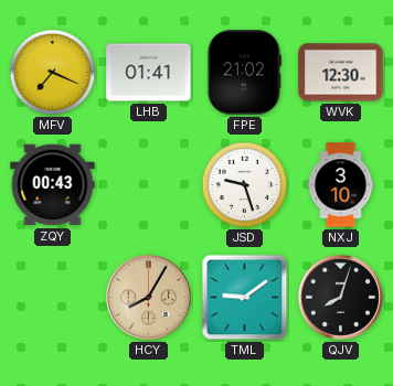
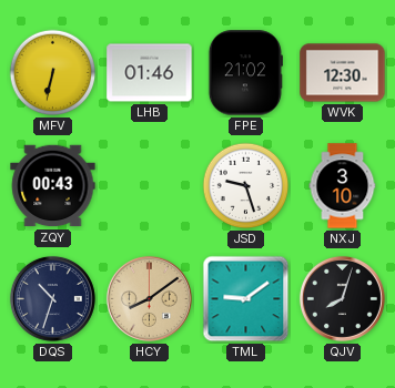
MFV: 7:19 -> 6:32
LHB: 01:41 -> 01:46
DQS: none -> 10:33
HCY: 8:05 -> 8:09
